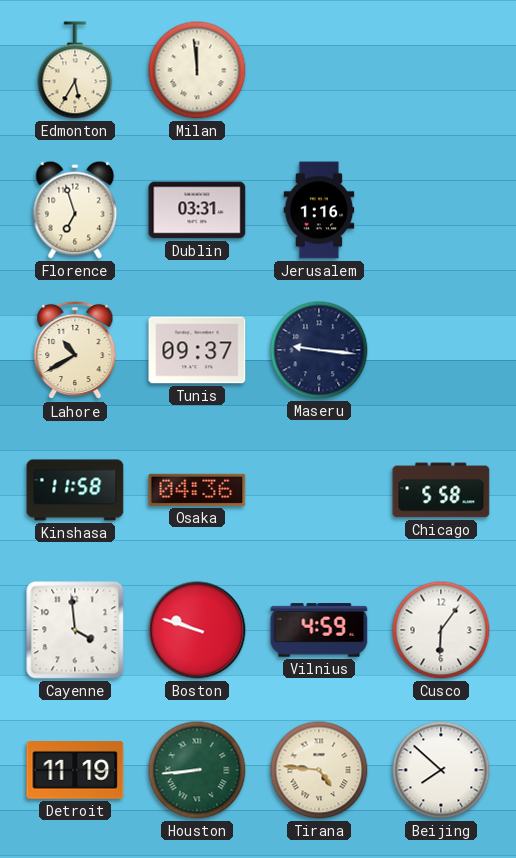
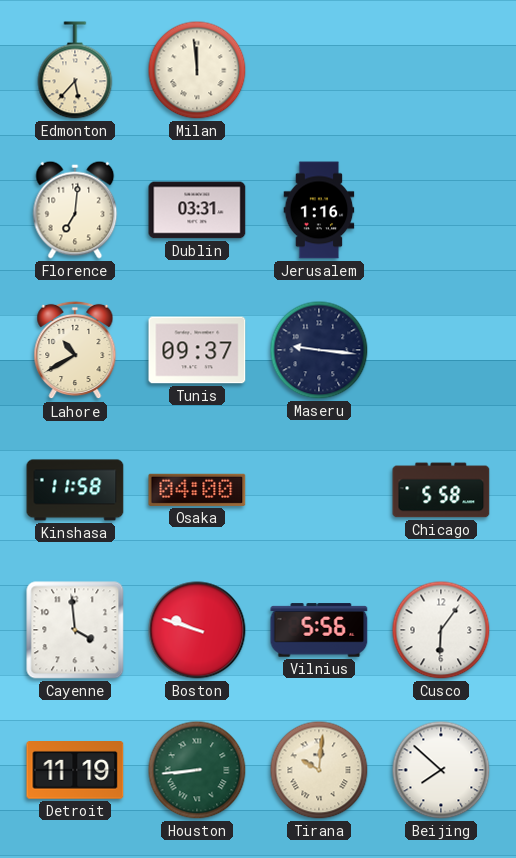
Edmonton: 5:35 -> 5:37
Florence: 6:57 -> 7:01
Osaka: 04:36 -> 04:00
Vilnius: 4:59 -> 5:56
Tirana: 4:46 -> 10:01
